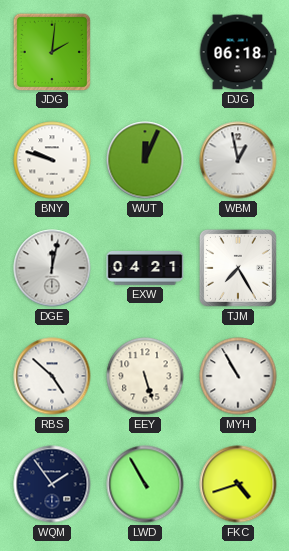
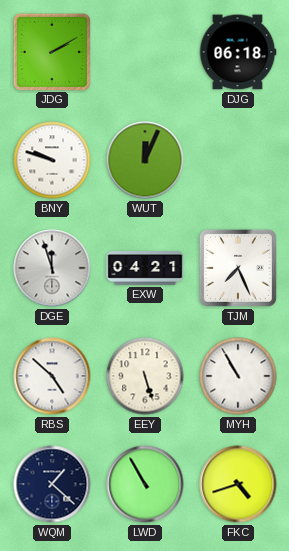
JDG: 2:01 -> 2:10
WBM: 12:58 -> none
DGE: 12:02 -> 11:57
TJM: 7:25 -> 7:26
WQM: 1:54 -> 1:22
